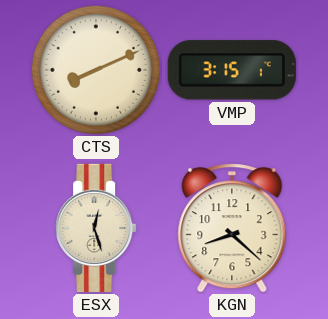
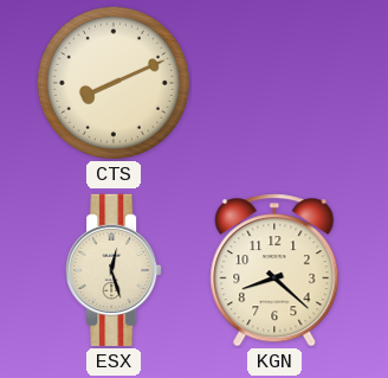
VMP: 3:15 -> none
